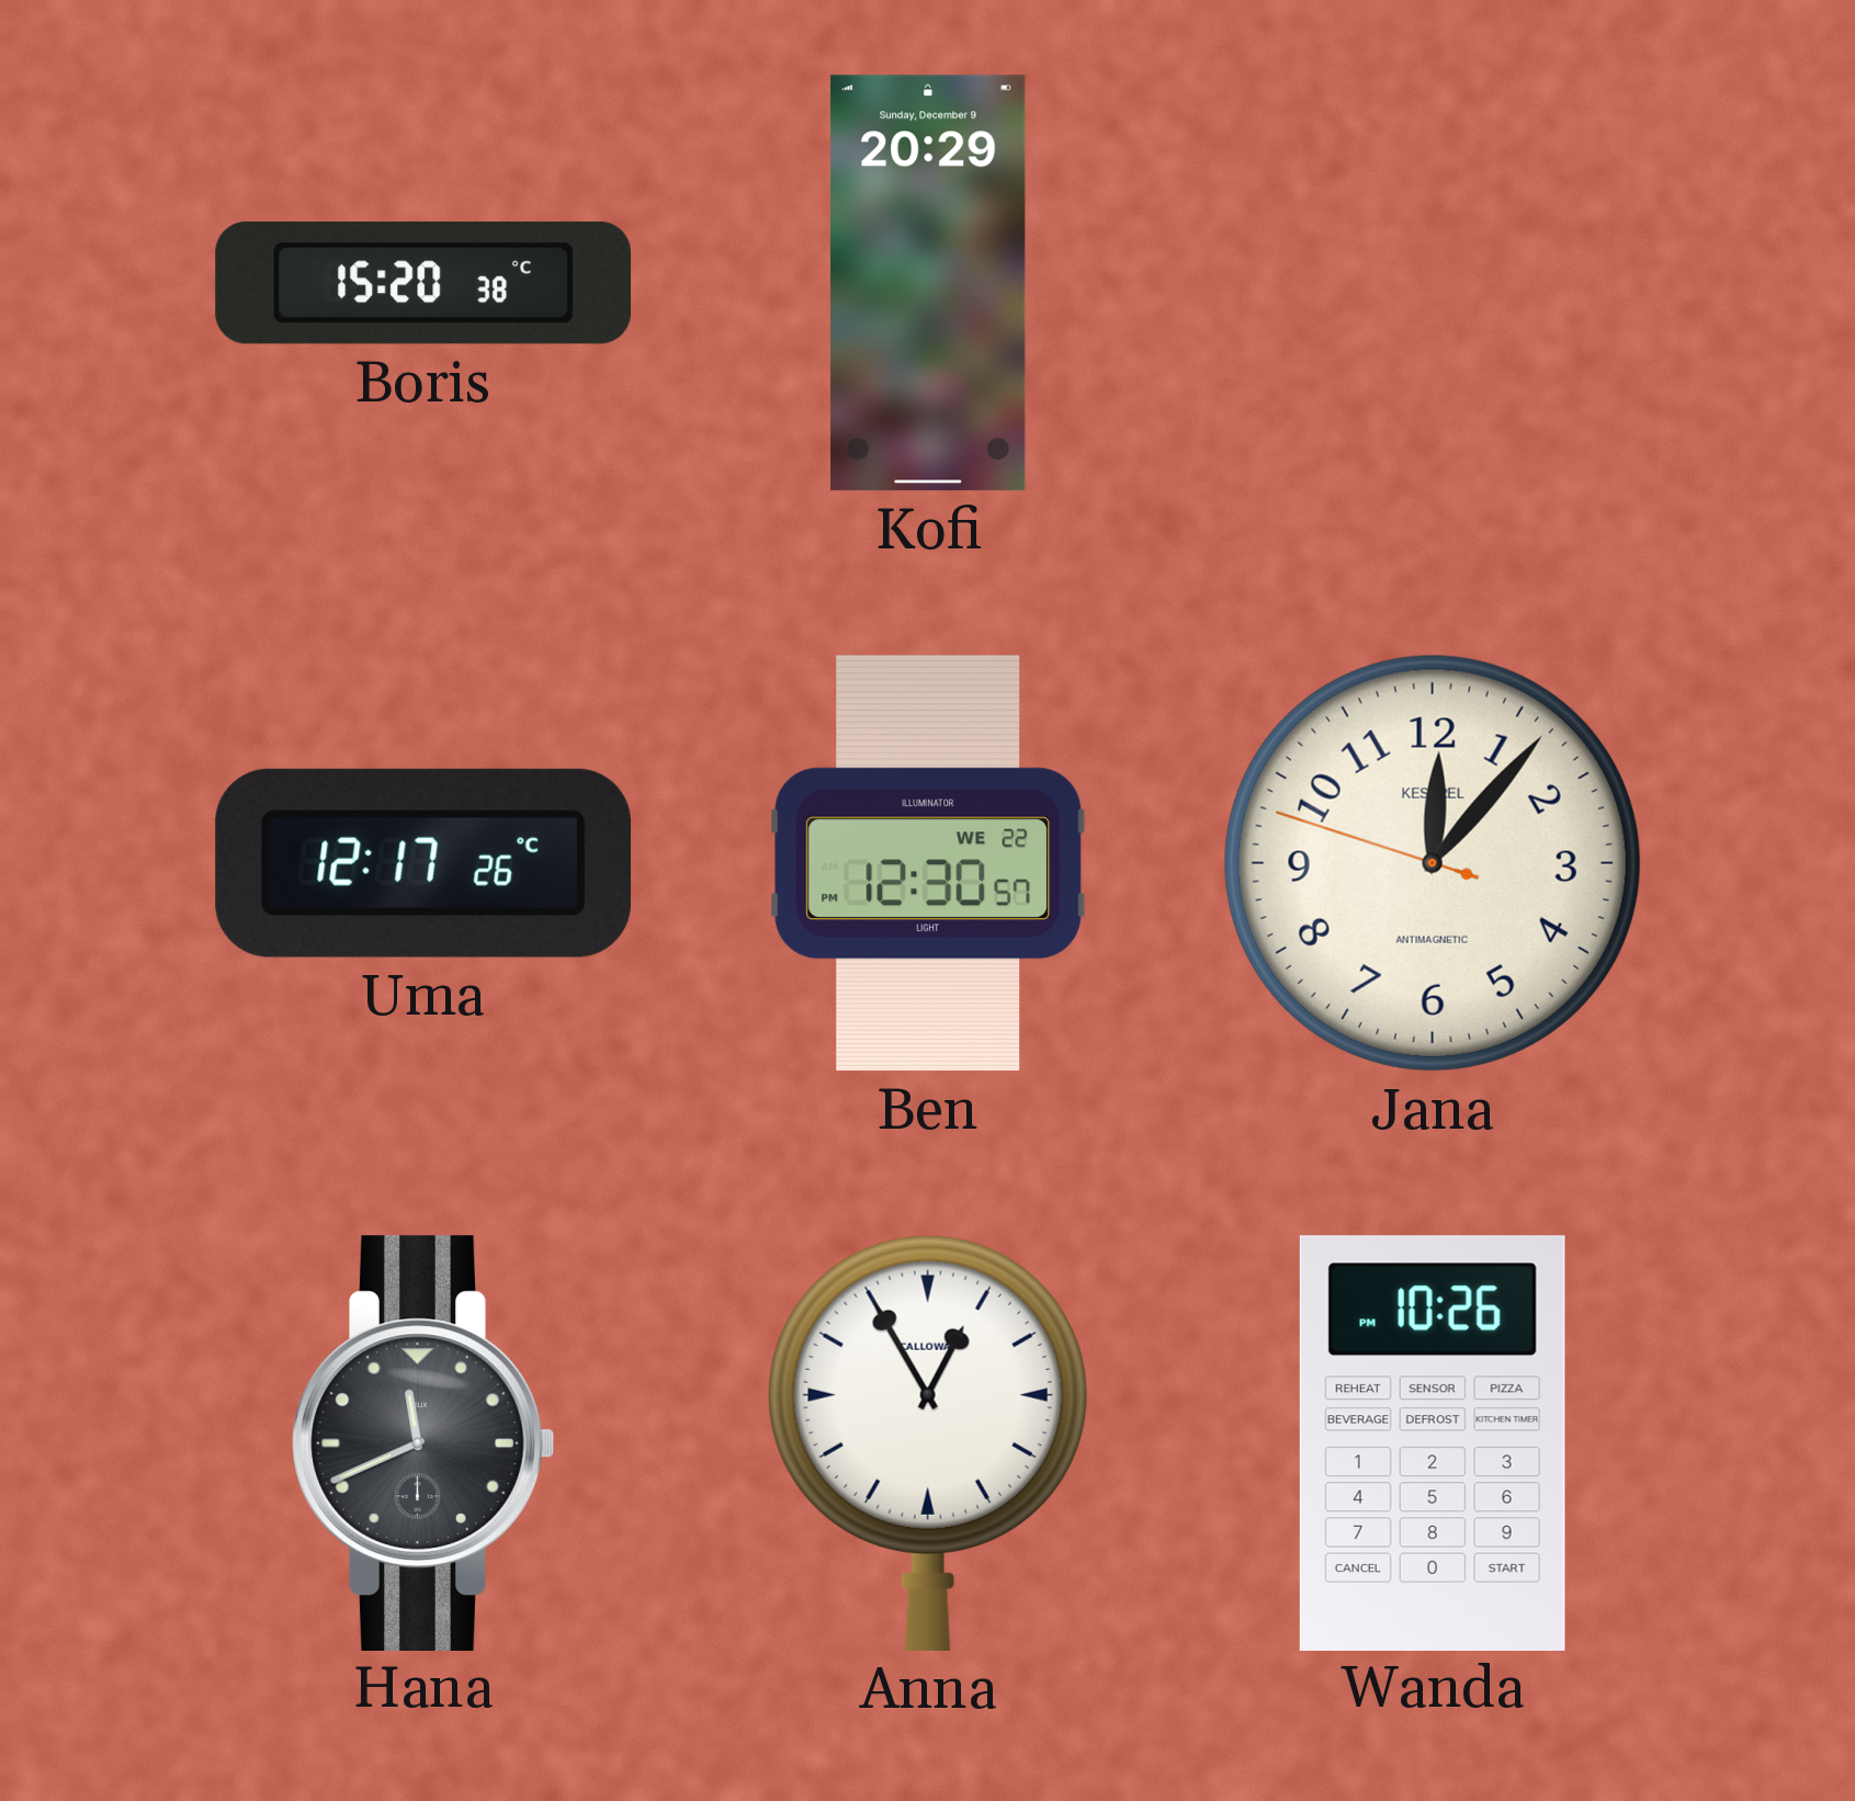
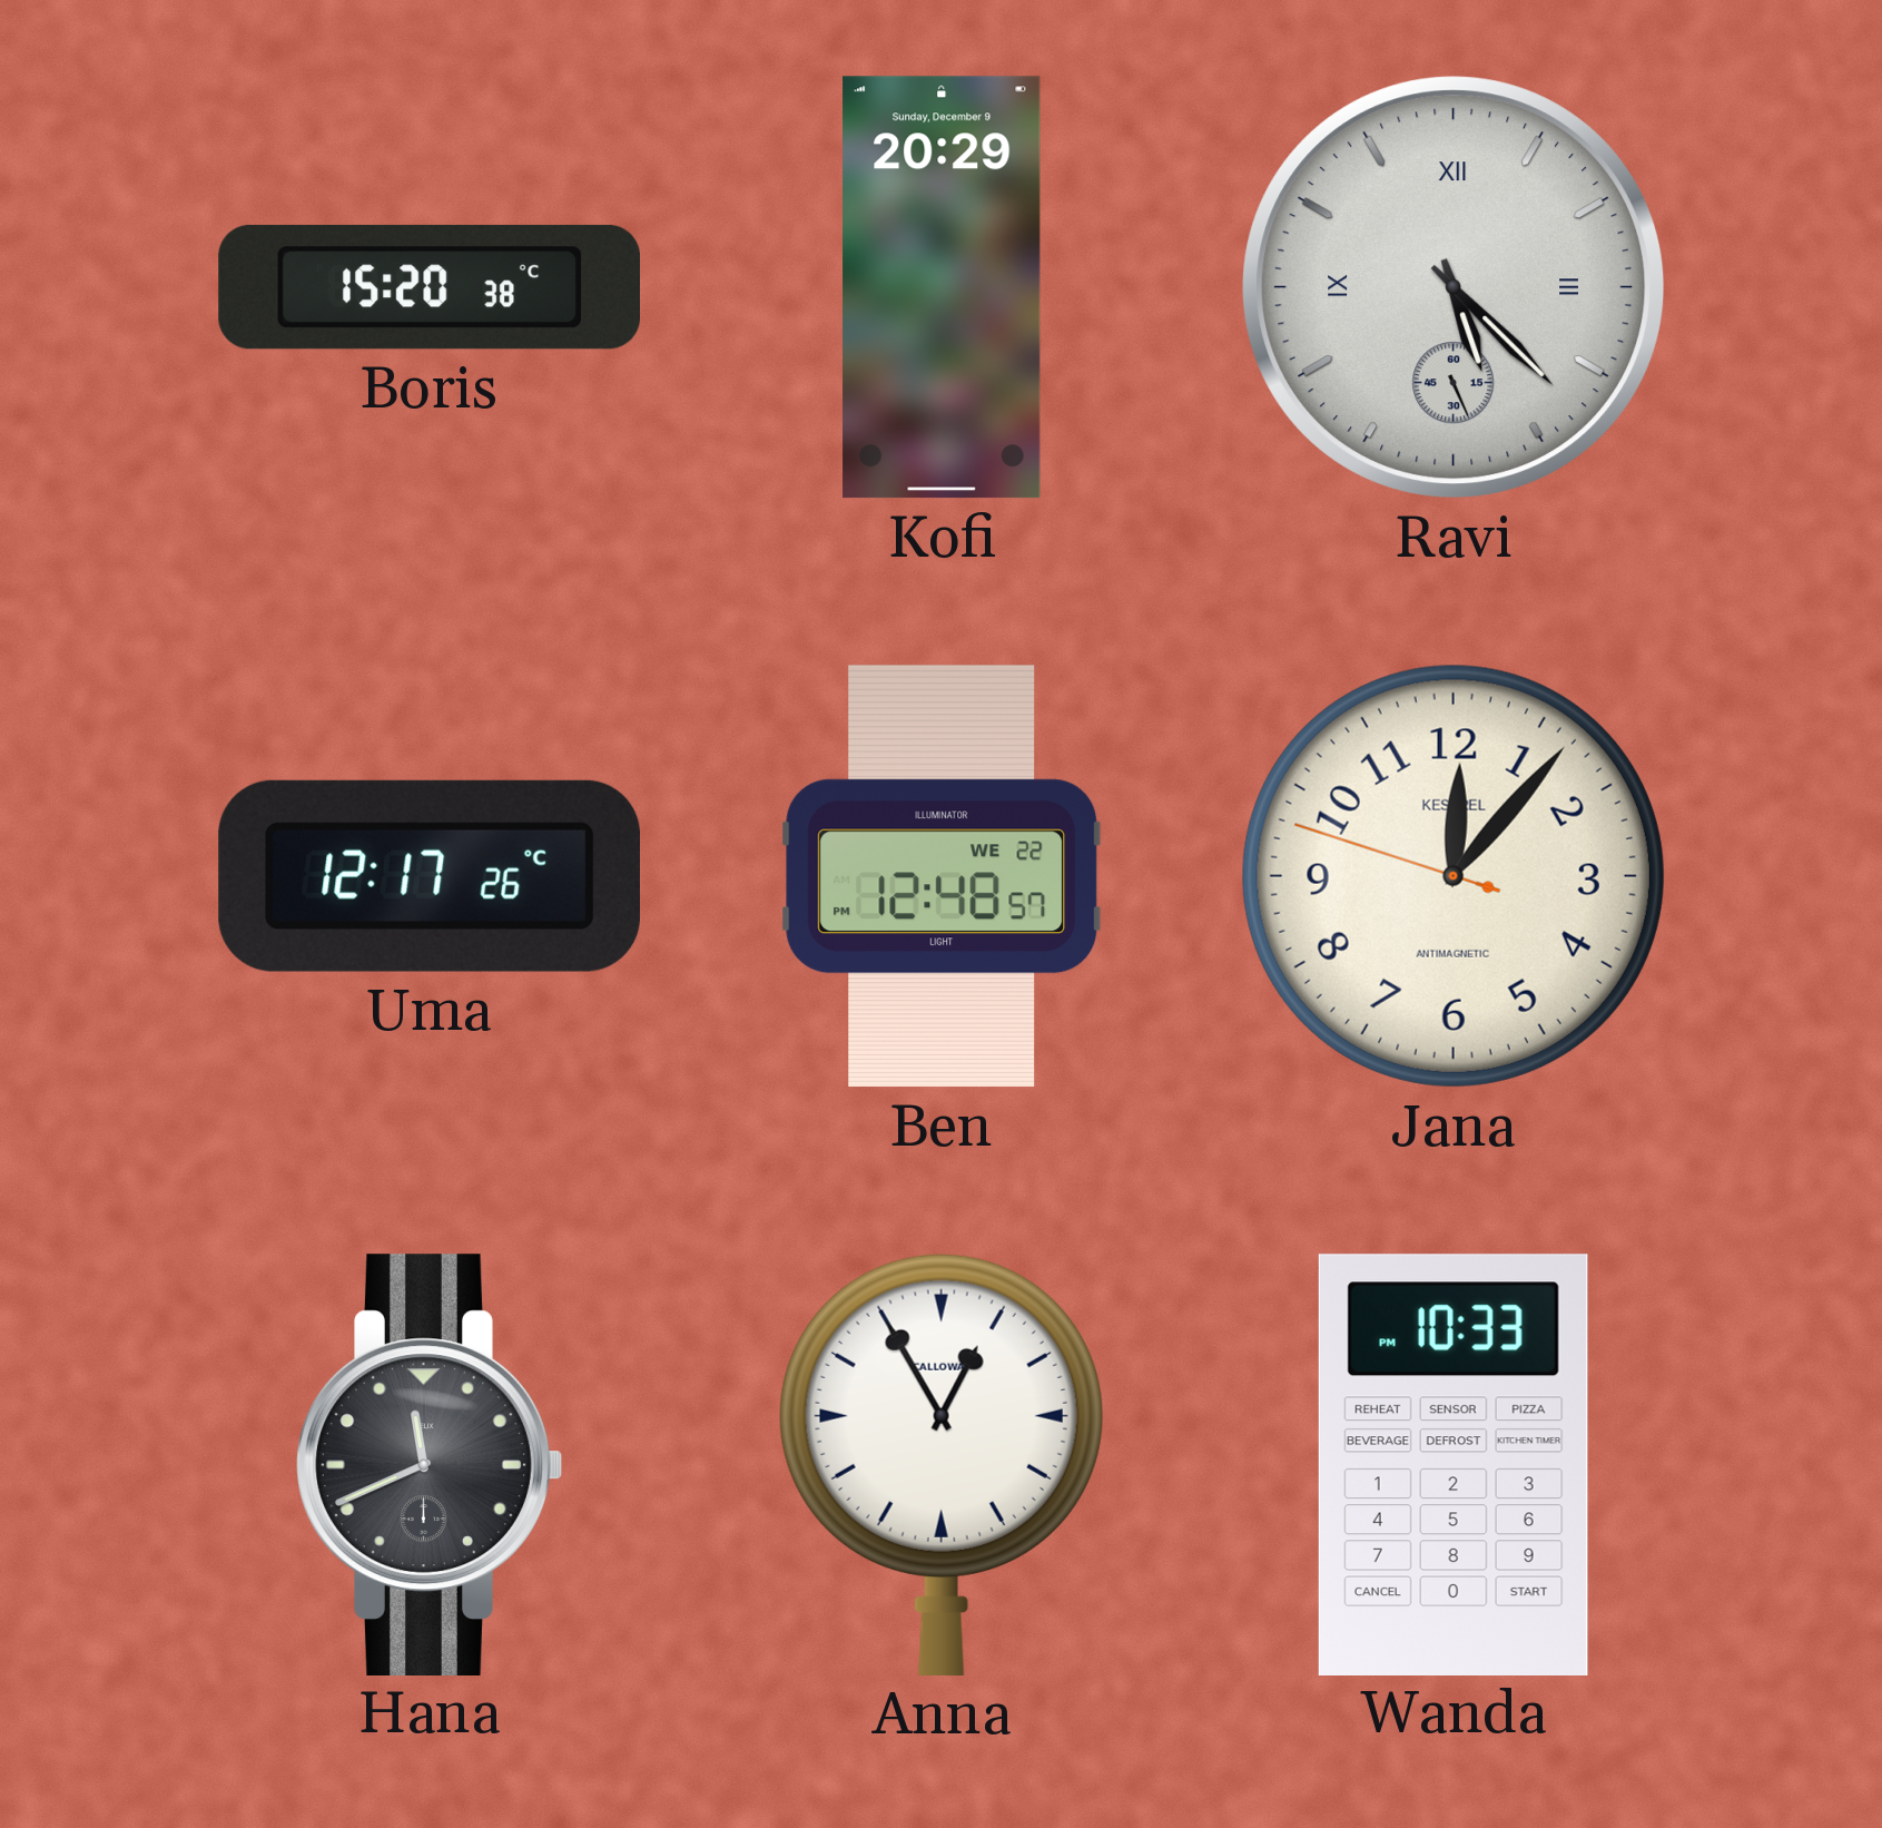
Ravi: none -> 5:22
Ben: 12:30 -> 12:48
Wanda: 10:26 -> 10:33
